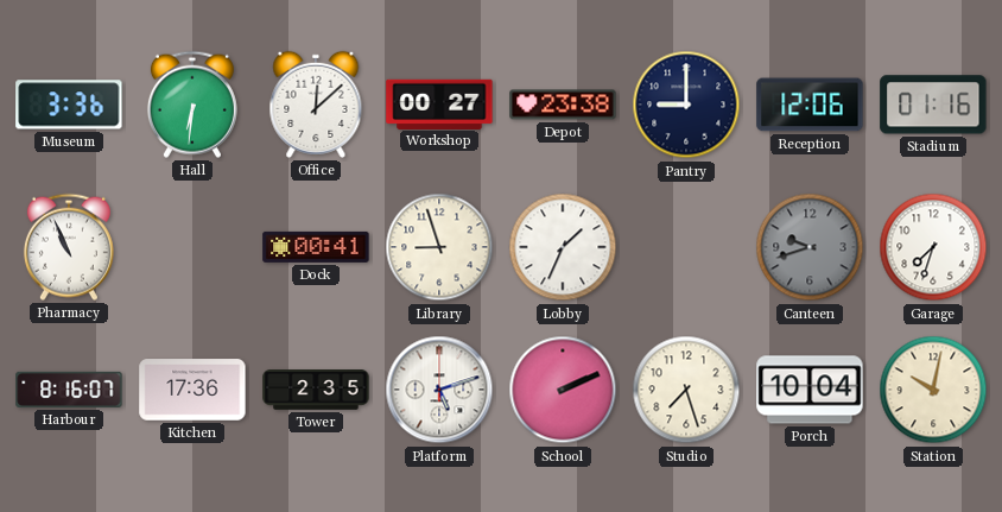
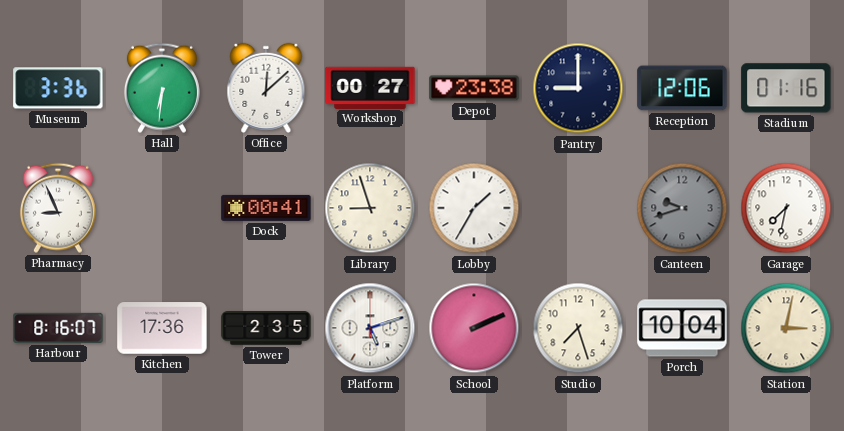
Pharmacy: 10:56 -> 8:56
Lobby: 1:34 -> 1:35
Garage: 7:33 -> 7:32
Station: 10:02 -> 3:02
